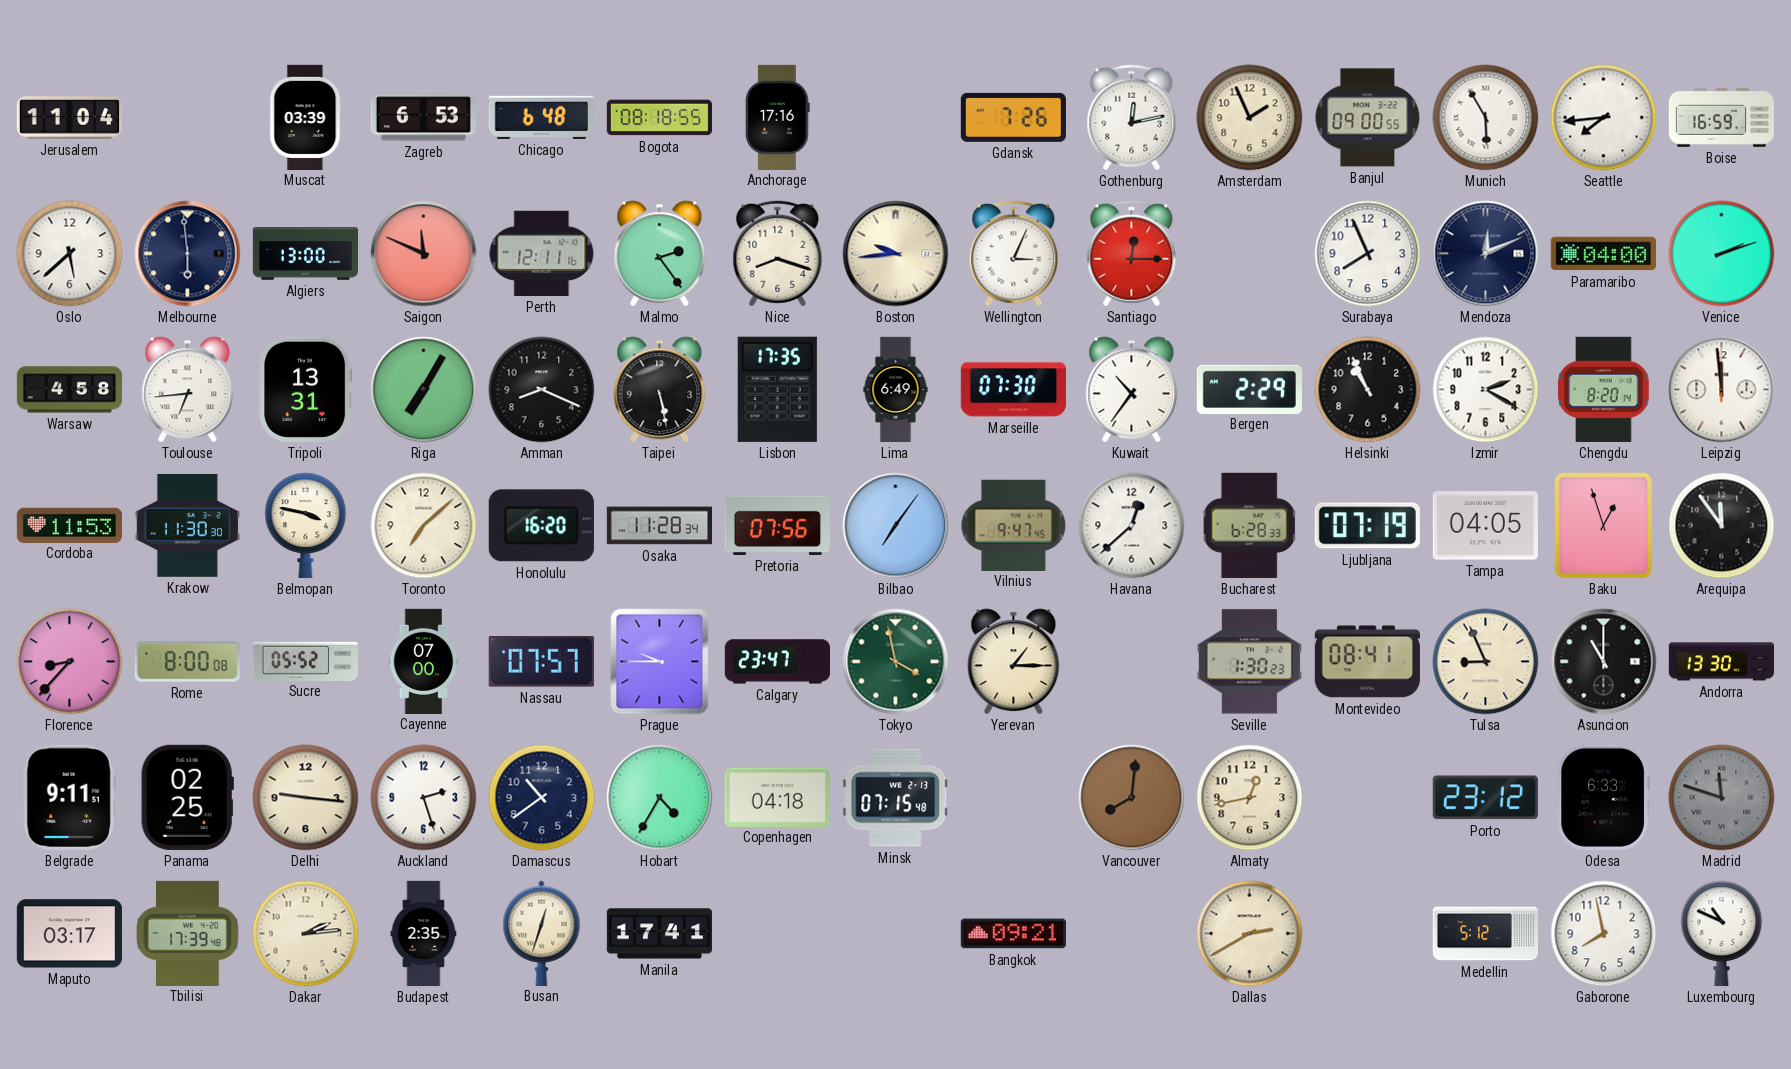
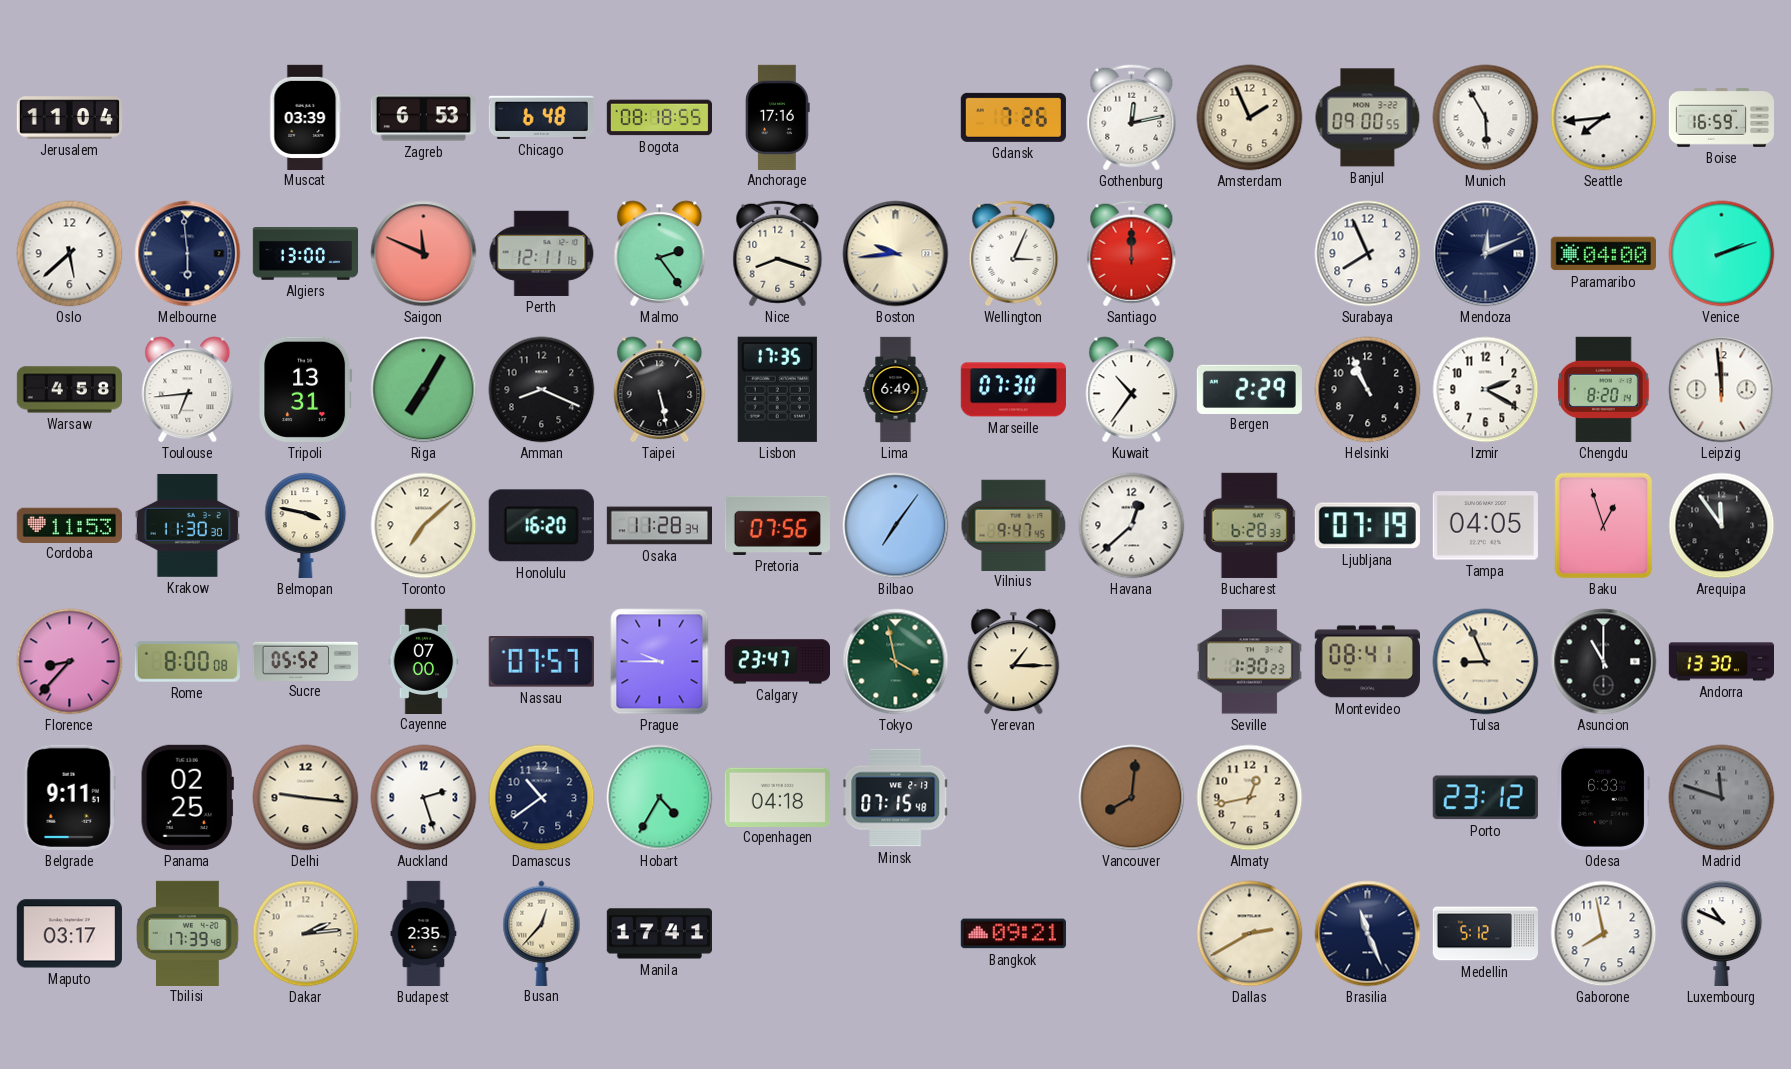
Santiago: 12:15 -> 12:00
Busan: 12:33 -> 12:37
Brasilia: none -> 11:26
